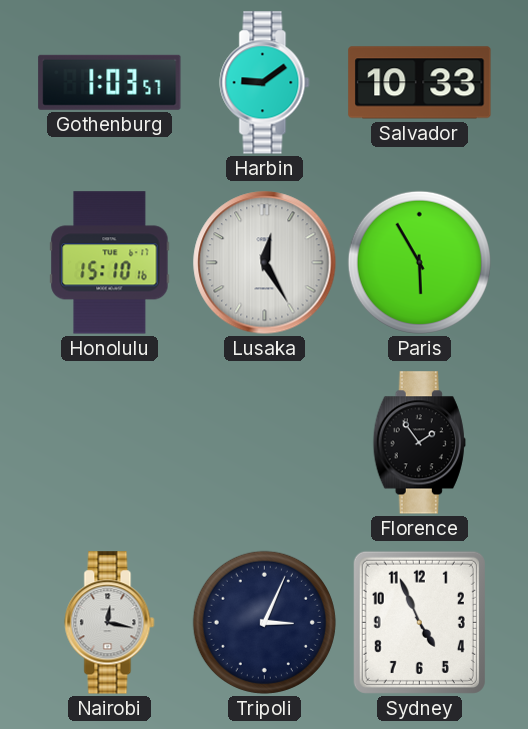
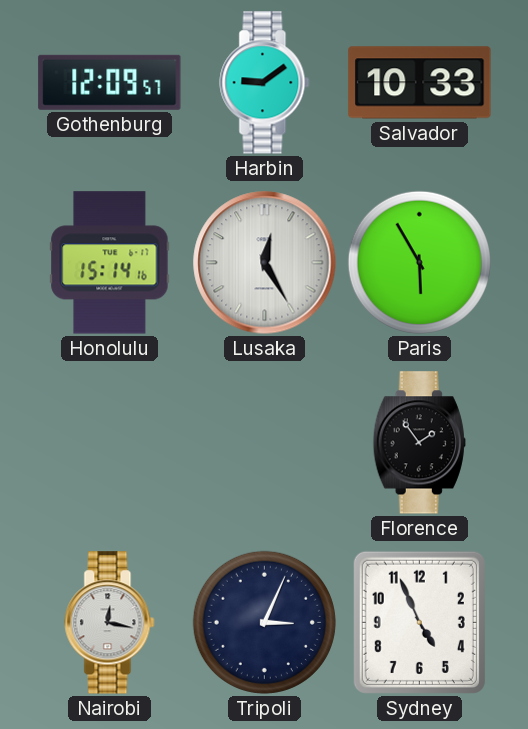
Gothenburg: 1:03 -> 12:09
Honolulu: 15:10 -> 15:14
